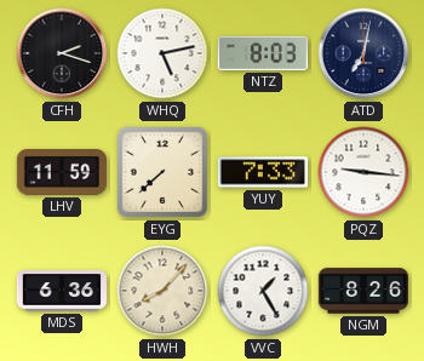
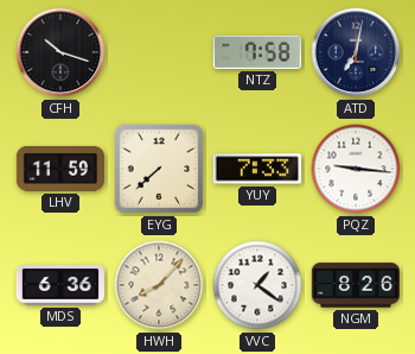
CFH: 2:18 -> 10:18
WHQ: 5:13 -> none
NTZ: 8:03 -> 7:58
VVC: 1:25 -> 1:21
